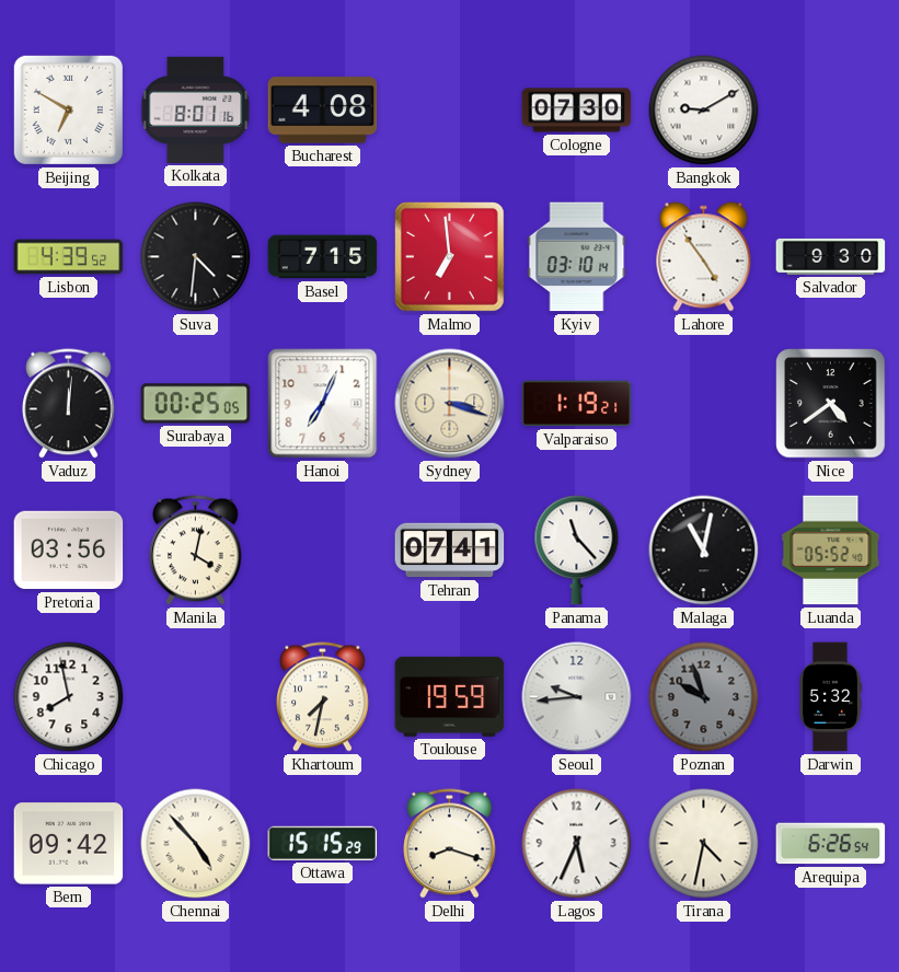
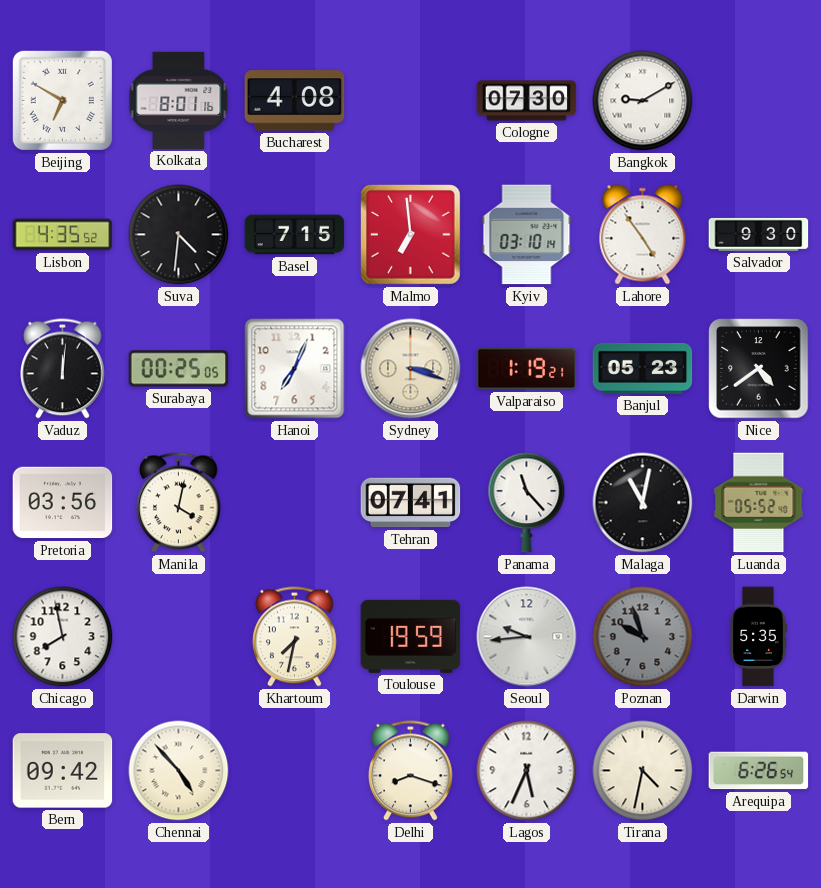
Lisbon: 4:39 -> 4:35
Banjul: none -> 05:23
Darwin: 5:32 -> 5:35
Ottawa: 15:15 -> none
